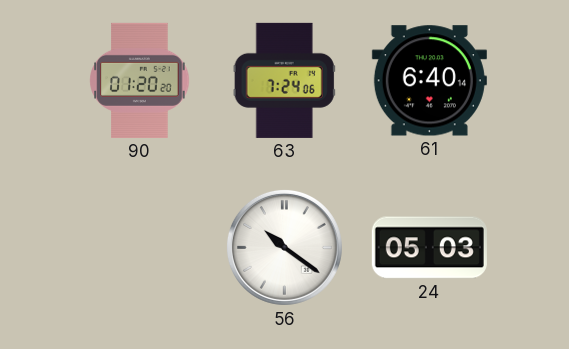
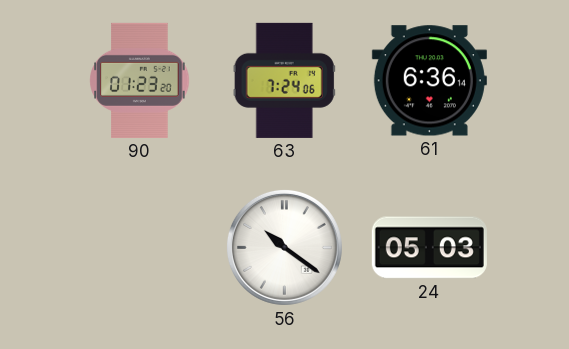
90: 01:20 -> 01:23
61: 6:40 -> 6:36
